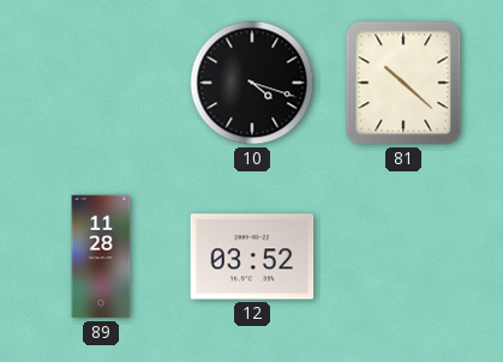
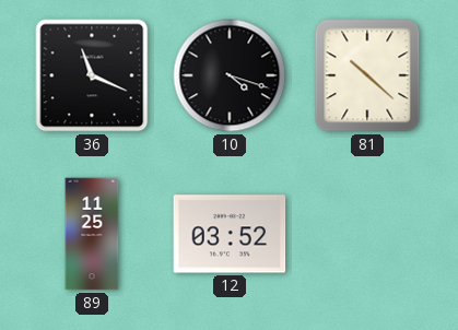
36: none -> 11:19
89: 11:28 -> 11:25
